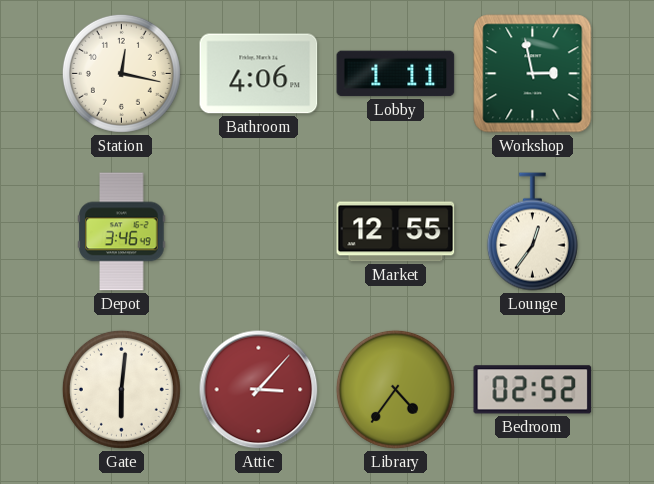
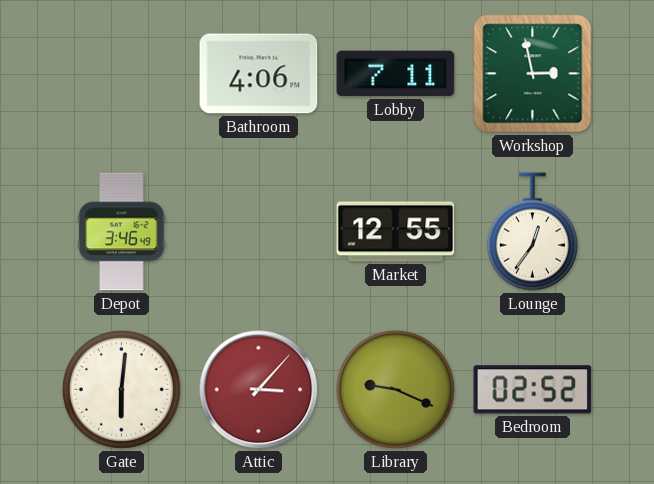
Station: 12:17 -> none
Lobby: 1:11 -> 7:11
Library: 4:36 -> 9:19
